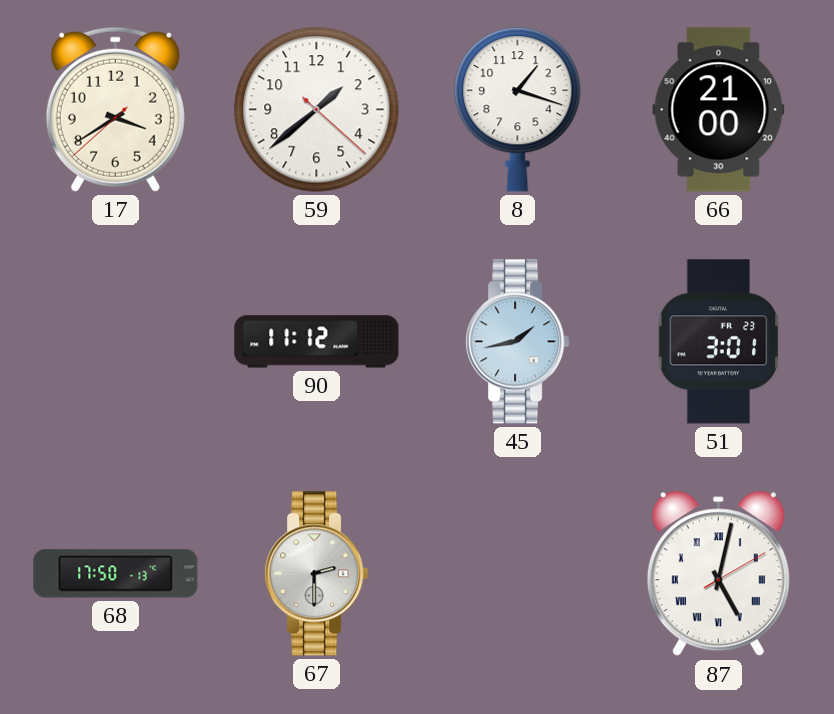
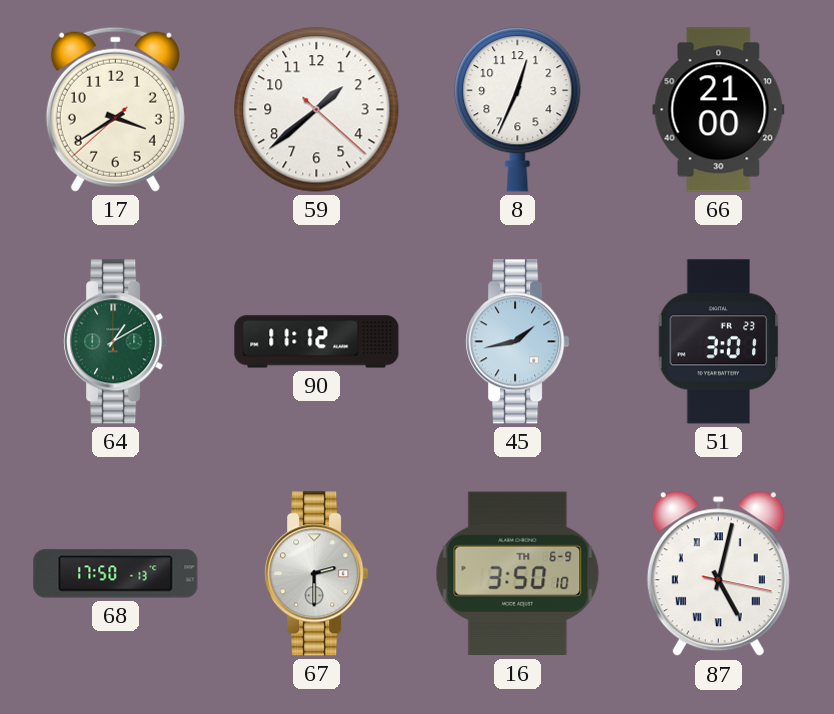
8: 1:18 -> 12:34
64: none -> 1:10
16: none -> 3:50
87: 5:02:10 -> 5:02:17
